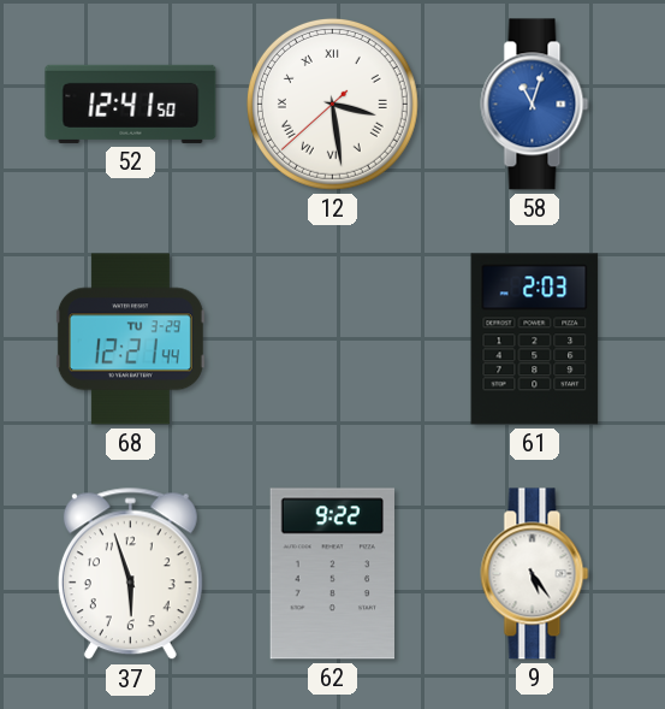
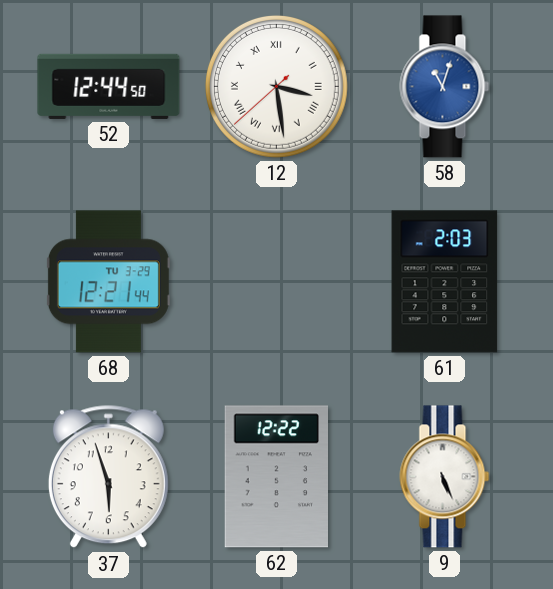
52: 12:41 -> 12:44
62: 9:22 -> 12:22
9: 5:24 -> 5:26
